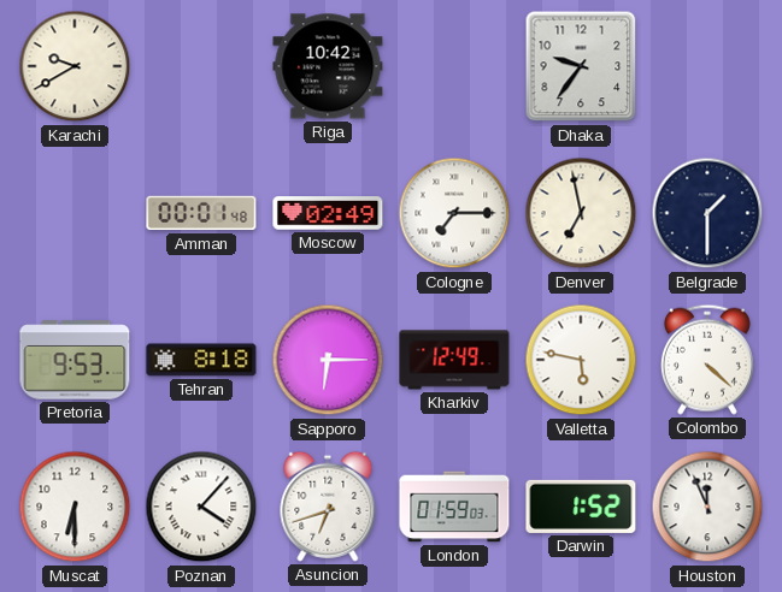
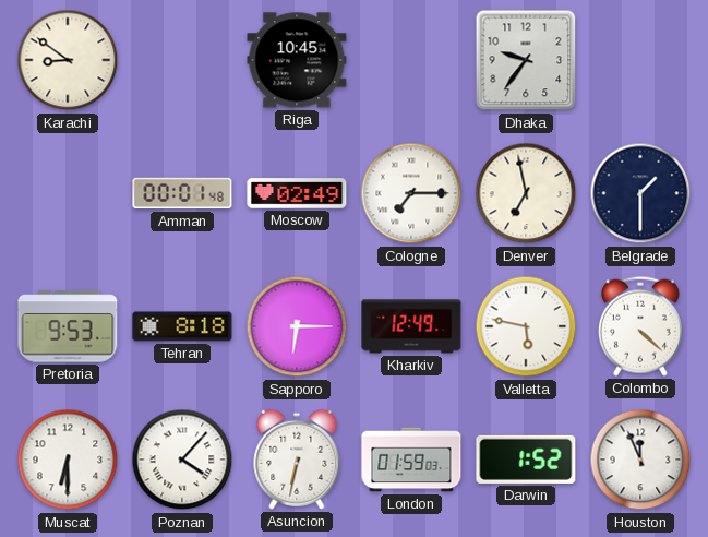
Karachi: 9:40 -> 8:51
Riga: 10:42 -> 10:45
Asuncion: 6:42 -> 6:32
